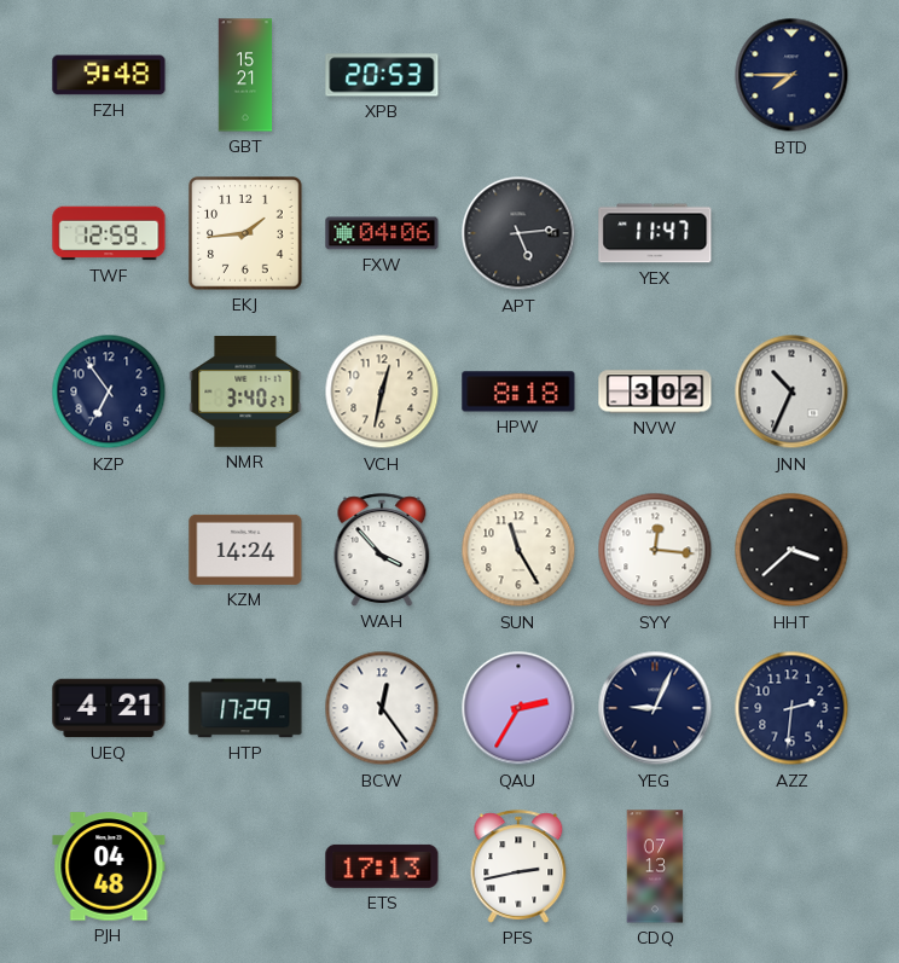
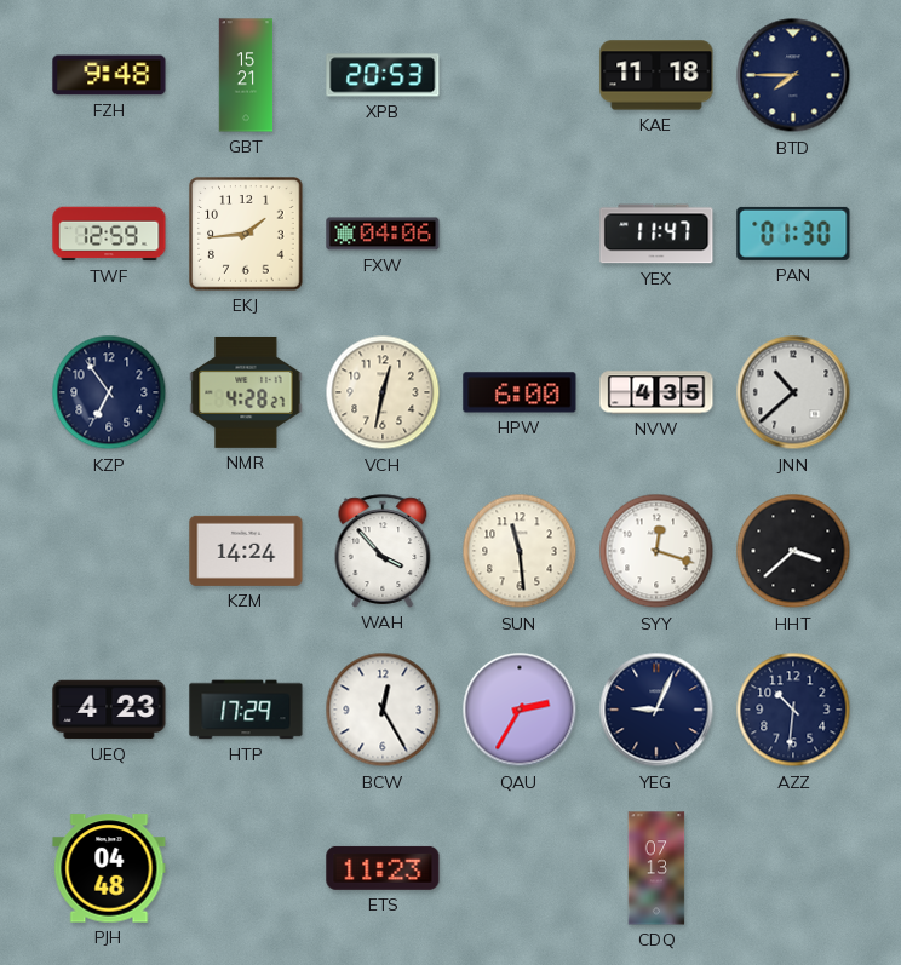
KAE: none -> 11:18
APT: 5:14 -> none
PAN: none -> 01:30
NMR: 3:40 -> 4:28
HPW: 8:18 -> 6:00
NVW: 3:02 -> 4:35
JNN: 10:34 -> 10:38
SUN: 11:25 -> 11:29
SYY: 12:16 -> 12:18
UEQ: 4:21 -> 4:23
BCW: 12:24 -> 12:25
AZZ: 2:31 -> 10:31
ETS: 17:13 -> 11:23
PFS: 2:43 -> none
